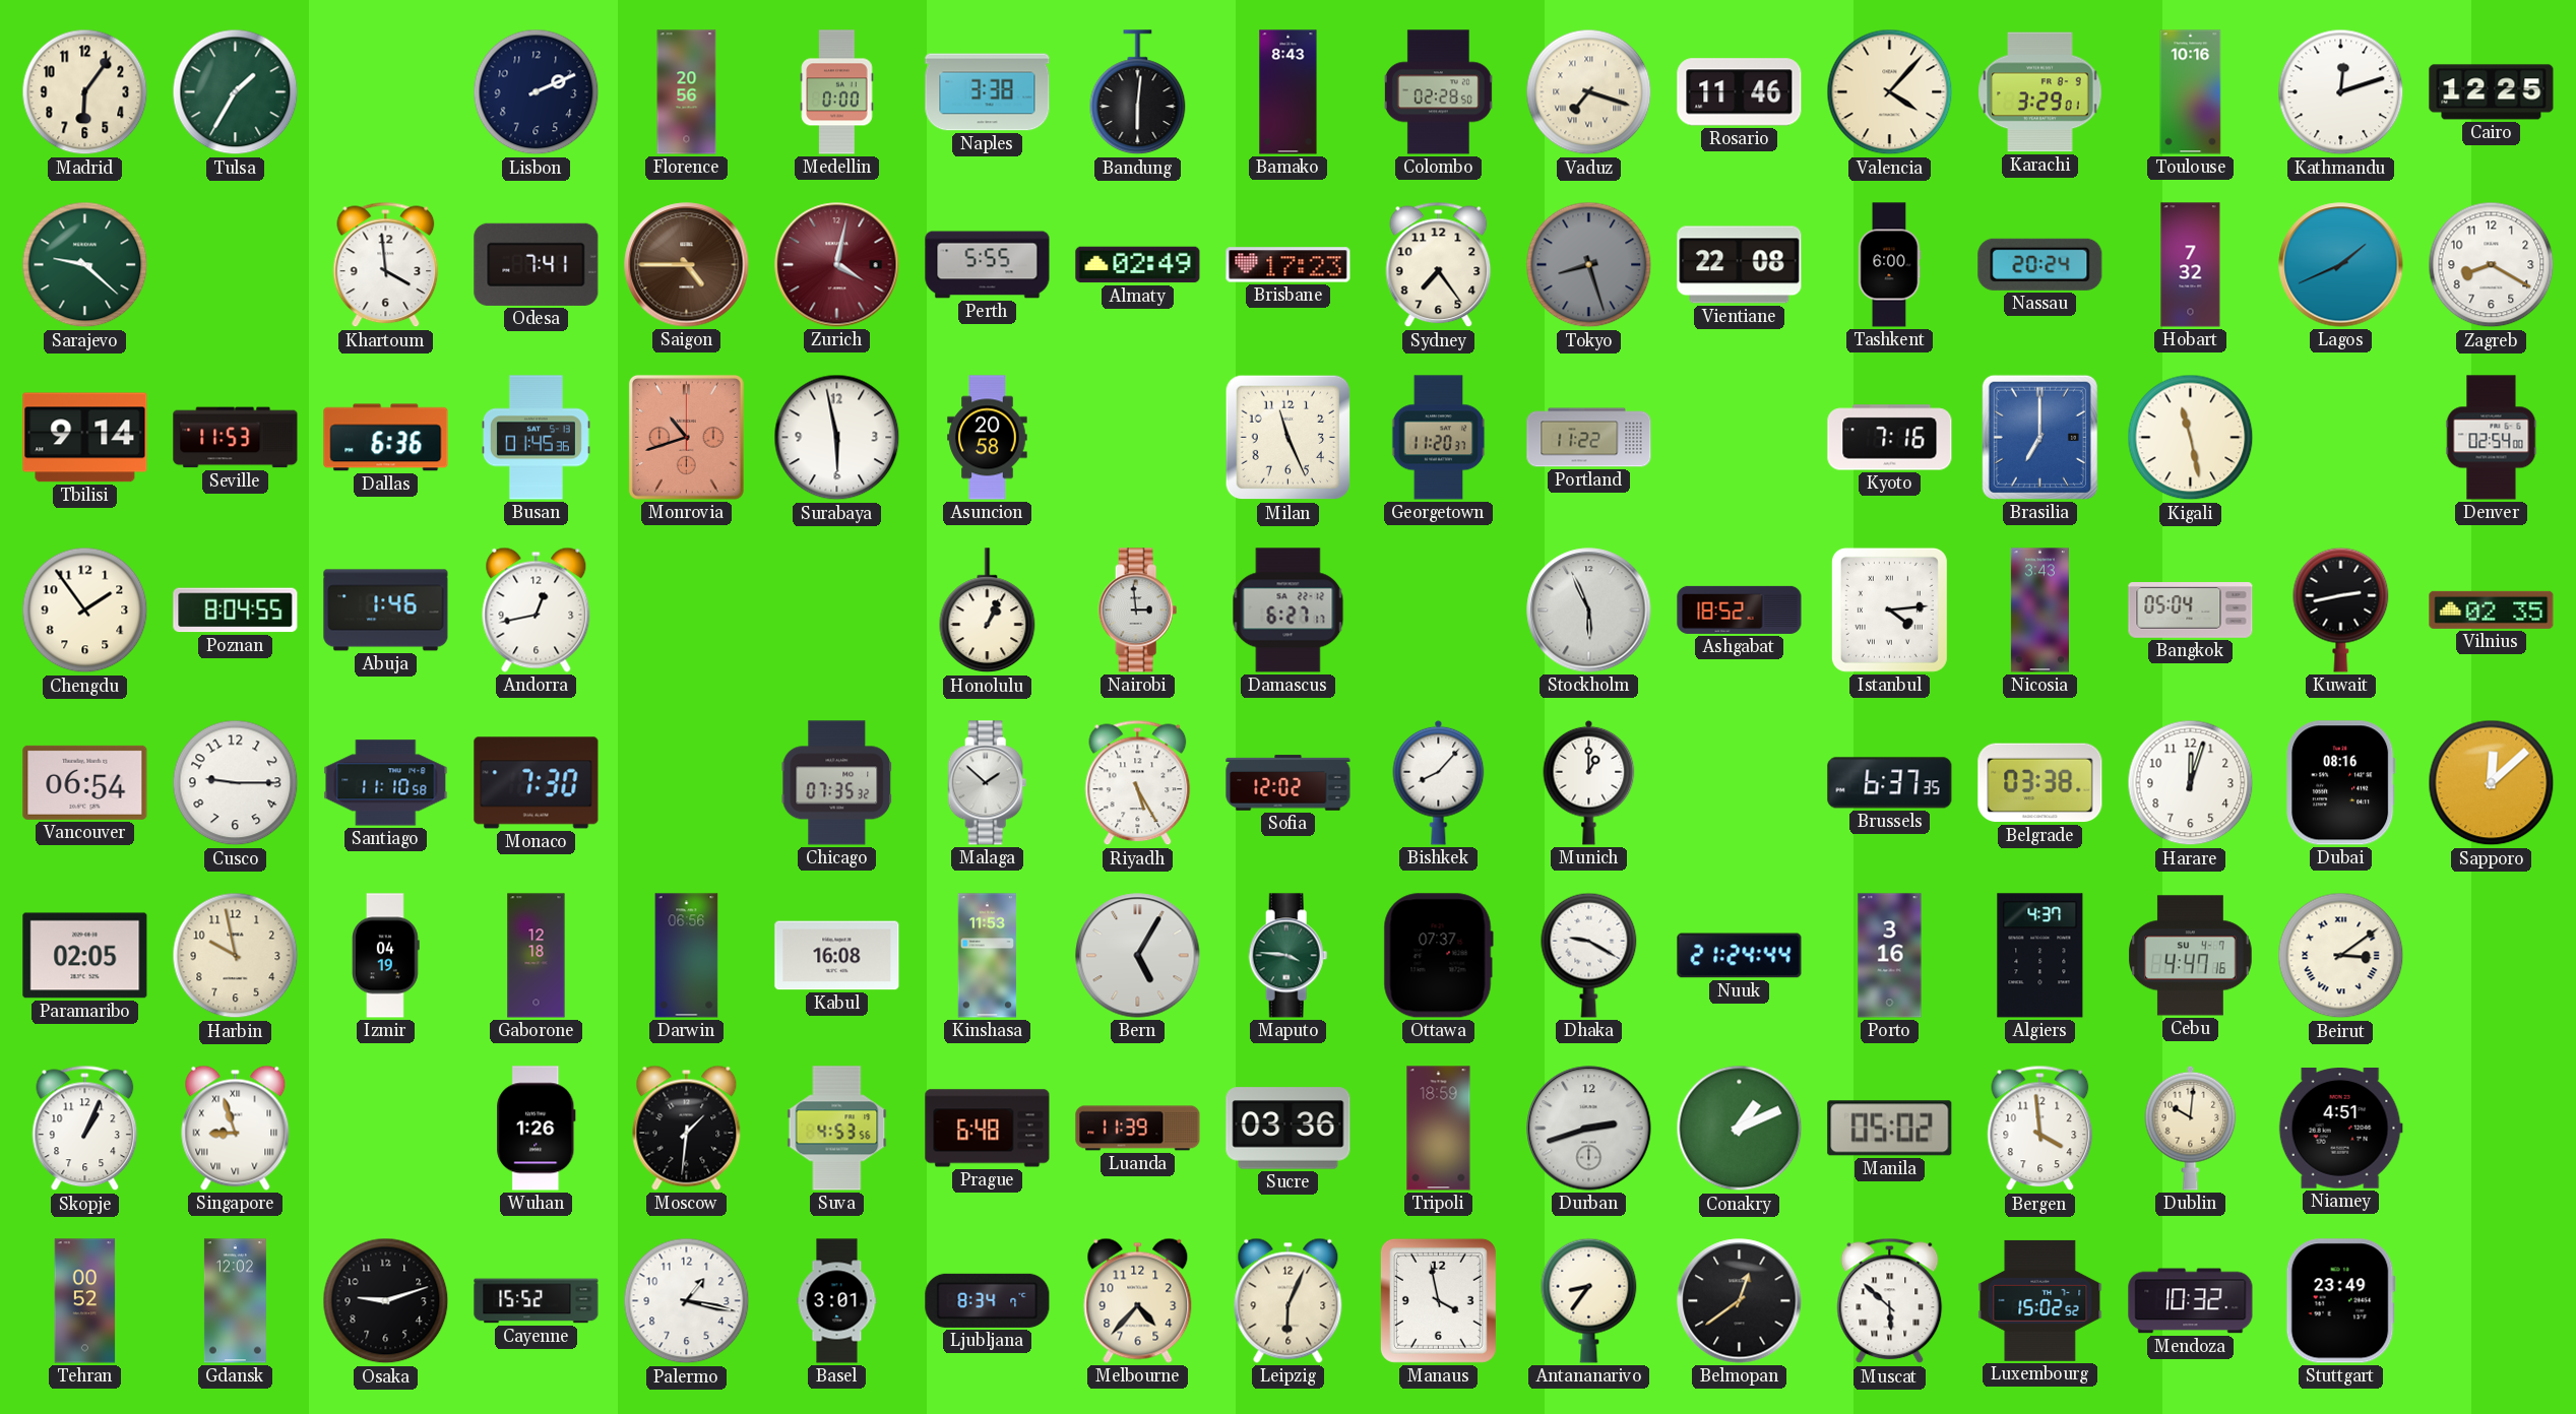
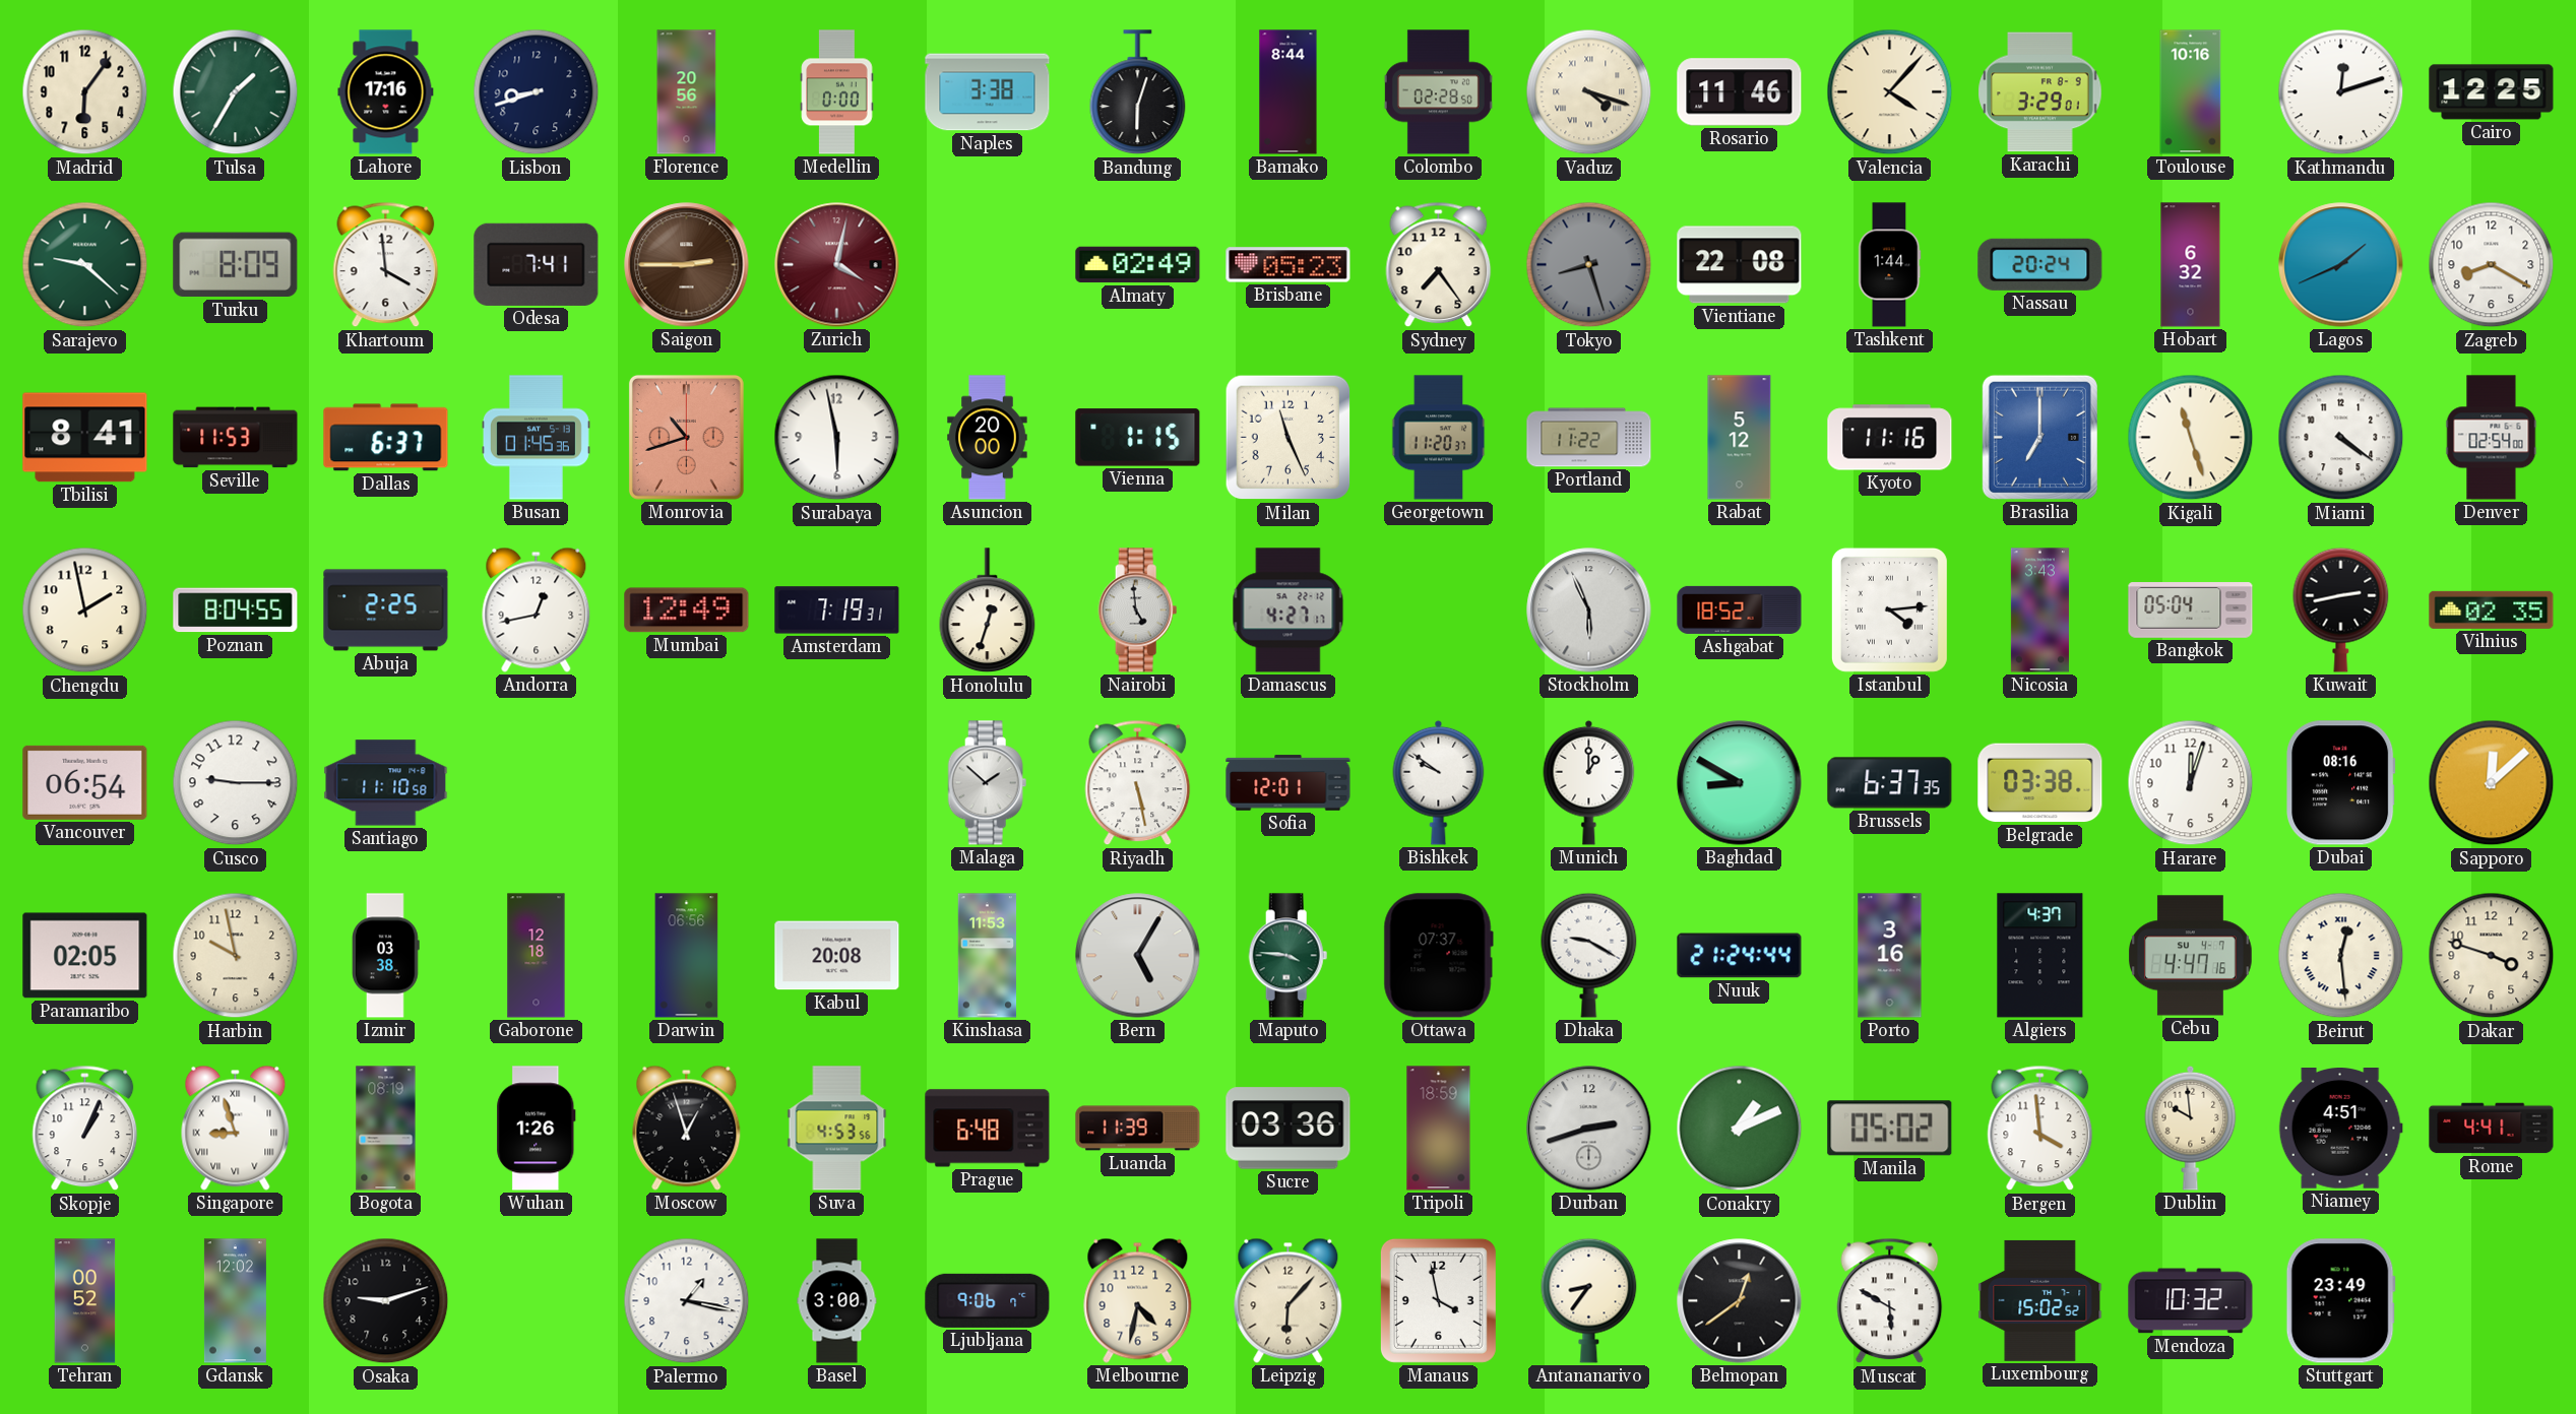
Lahore: none -> 17:16
Lisbon: 2:11 -> 8:42
Bandung: 6:01 -> 6:03
Bamako: 8:43 -> 8:44
Vaduz: 7:18 -> 4:18
Turku: none -> 8:09
Saigon: 4:45 -> 2:45
Perth: 5:55 -> none
Brisbane: 17:23 -> 05:23
Tashkent: 6:00 -> 1:44
Hobart: 7:32 -> 6:32
Tbilisi: 9:14 -> 8:41
Dallas: 6:36 -> 6:37
Asuncion: 20:58 -> 20:00
Vienna: none -> 1:15
Rabat: none -> 5:12
Kyoto: 7:16 -> 11:16
Kigali: 11:28 -> 11:27
Miami: none -> 4:21
Chengdu: 1:54 -> 1:58
Abuja: 1:46 -> 2:25
Mumbai: none -> 12:49
Amsterdam: none -> 7:19
Honolulu: 1:04 -> 12:33
Nairobi: 2:59 -> 4:59
Damascus: 6:27 -> 4:27
Monaco: 7:30 -> none
Chicago: 07:35 -> none
Riyadh: 5:25 -> 5:28
Sofia: 12:02 -> 12:01
Bishkek: 8:07 -> 9:51
Baghdad: none -> 8:50
Izmir: 04:19 -> 03:38
Kabul: 16:08 -> 20:08
Beirut: 3:09 -> 12:29
Dakar: none -> 3:48
Bogota: none -> 08:19
Moscow: 1:31 -> 12:57
Dublin: 10:01 -> 9:59
Rome: none -> 4:41
Cayenne: 15:52 -> none
Basel: 3:01 -> 3:00
Ljubljana: 8:34 -> 9:06
Melbourne: 4:37 -> 4:32
Leipzig: 6:04 -> 6:07
Muscat: 5:52 -> 5:50
